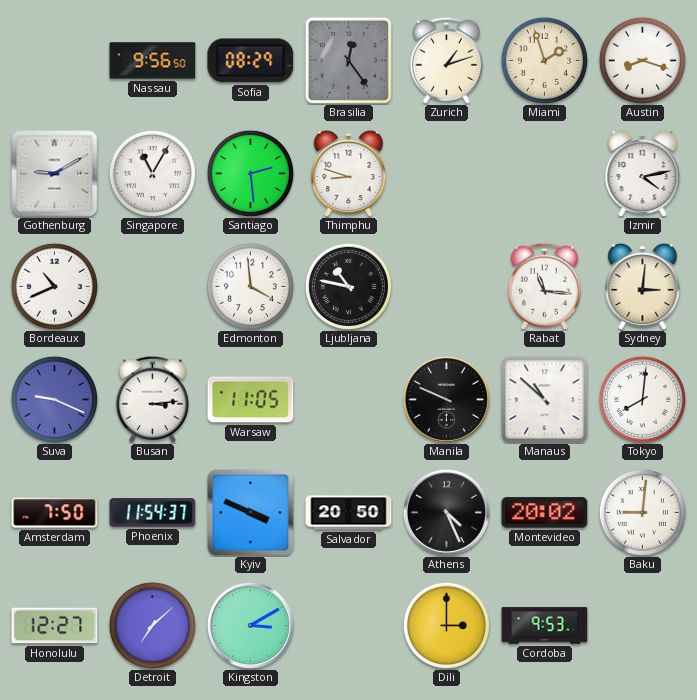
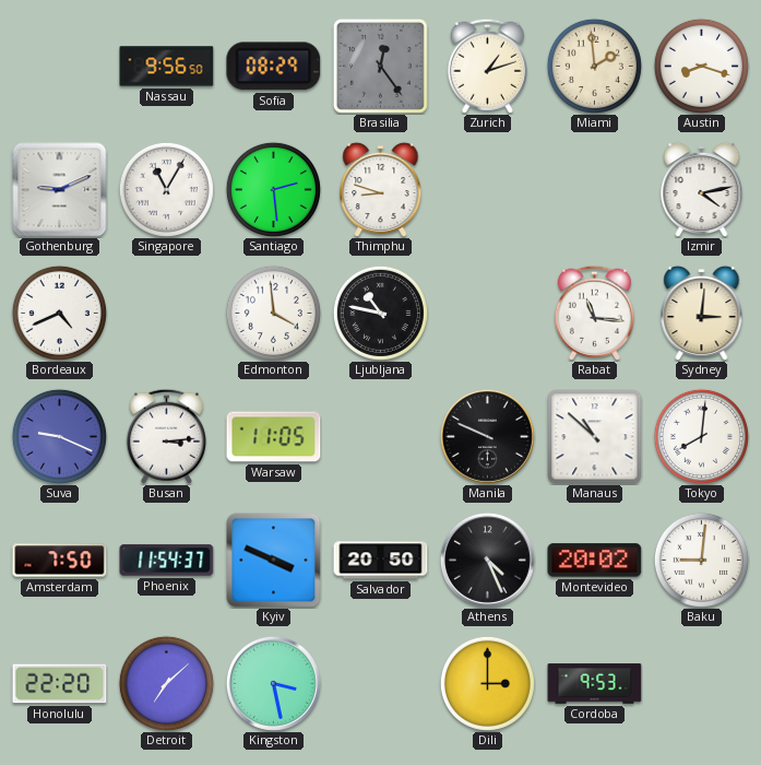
Miami: 1:57 -> 1:59
Gothenburg: 9:10 -> 9:11
Bordeaux: 10:41 -> 4:41
Honolulu: 12:27 -> 22:20
Kingston: 3:10 -> 3:28
